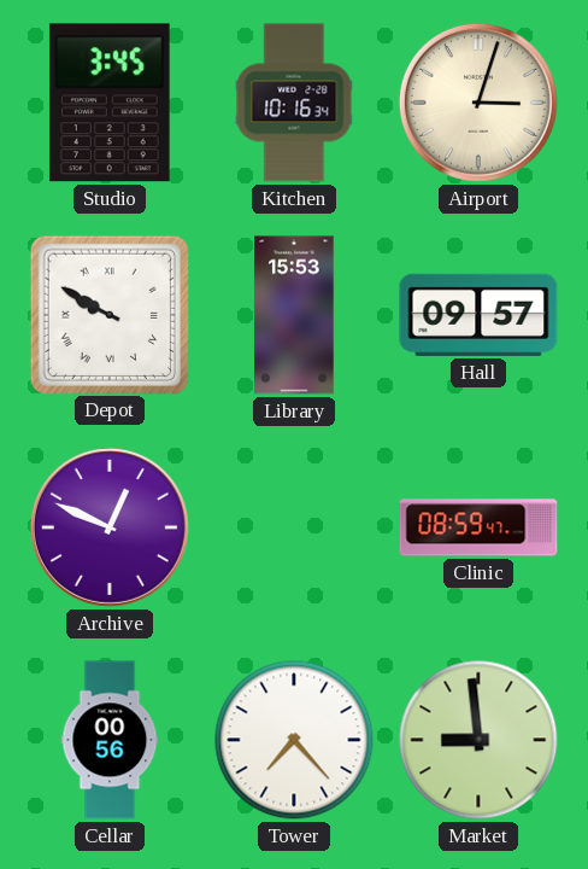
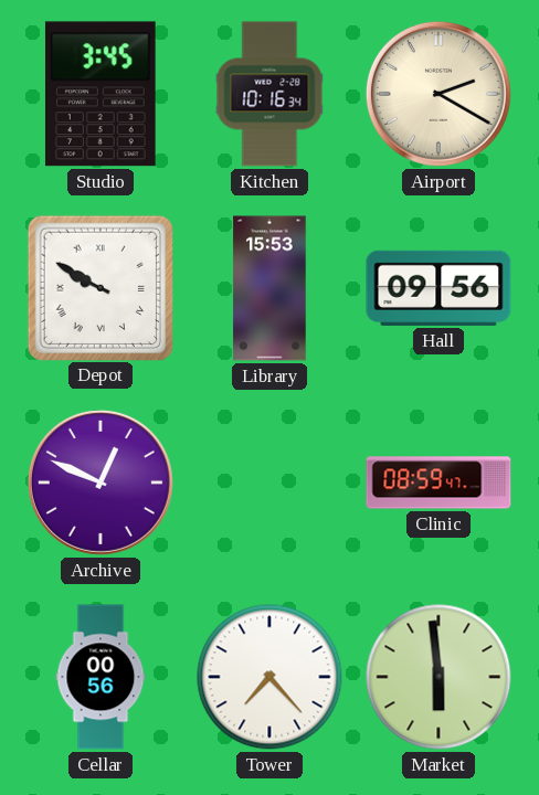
Airport: 3:03 -> 2:20
Hall: 09:57 -> 09:56
Market: 8:59 -> 5:59
